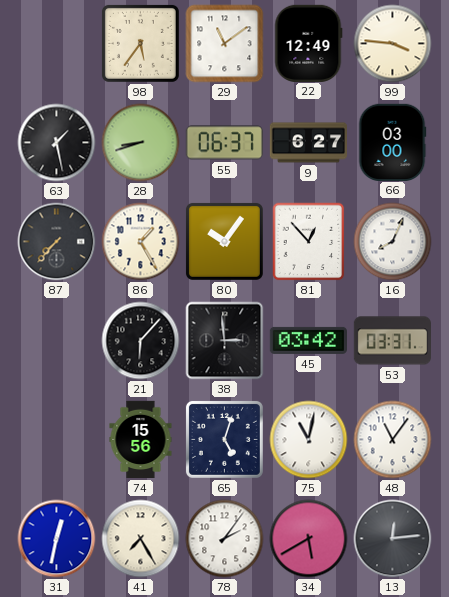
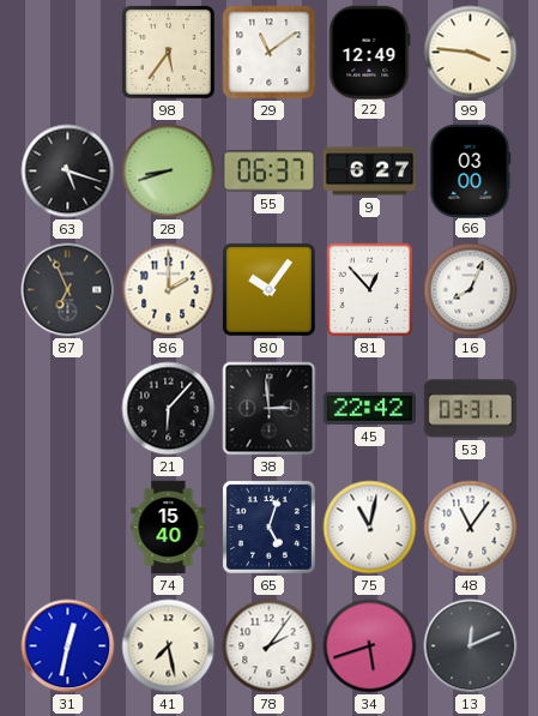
63: 1:28 -> 5:18
87: 7:37 -> 6:56
86: 1:25 -> 2:00
45: 03:42 -> 22:42
74: 15:56 -> 15:40
41: 7:25 -> 7:28
34: 5:40 -> 5:42
13: 12:14 -> 12:11
